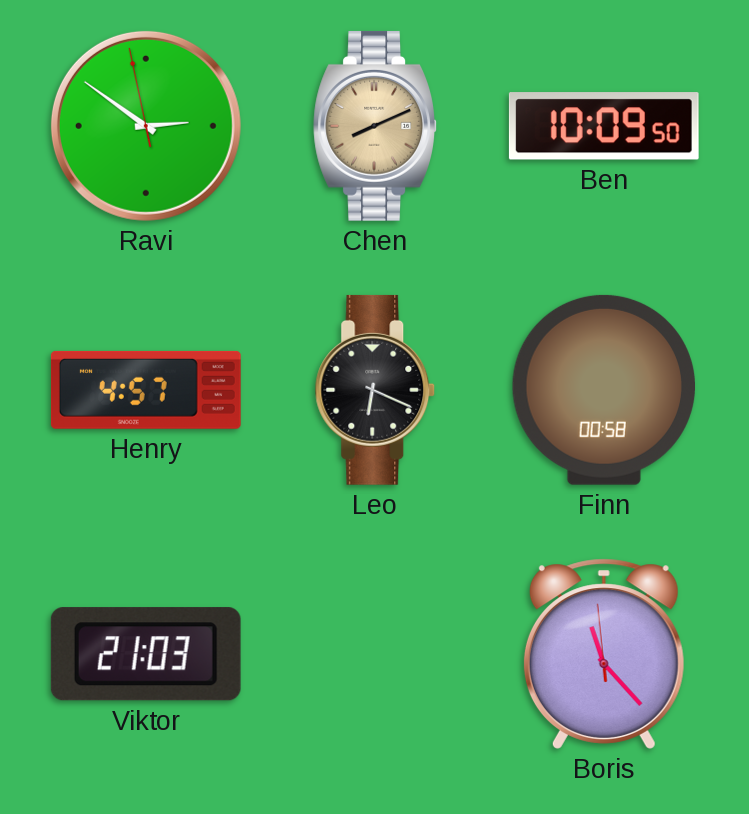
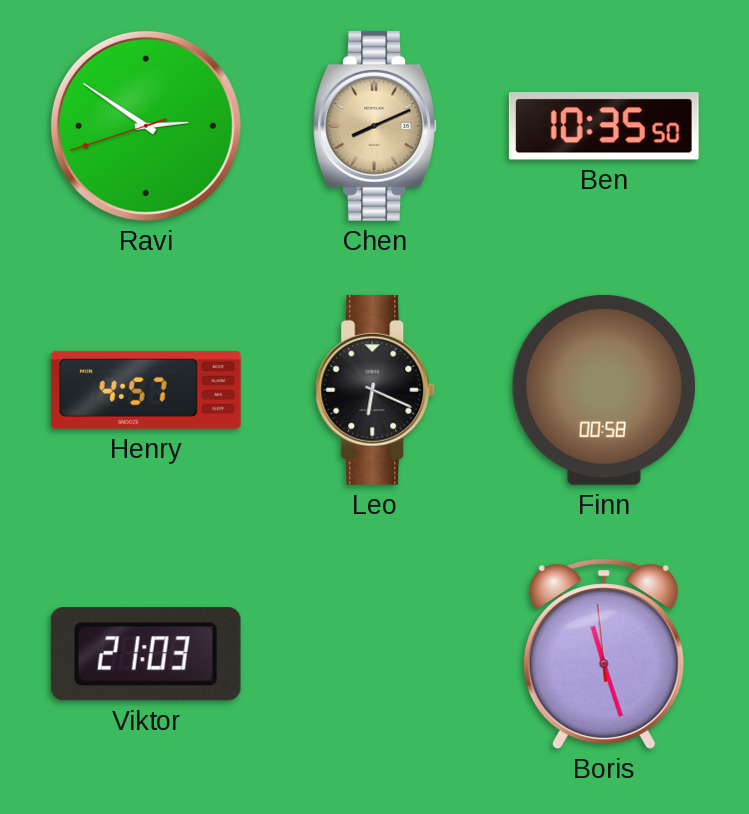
Ravi: 2:50:58 -> 2:50:42
Ben: 10:09 -> 10:35
Boris: 11:22 -> 11:26
